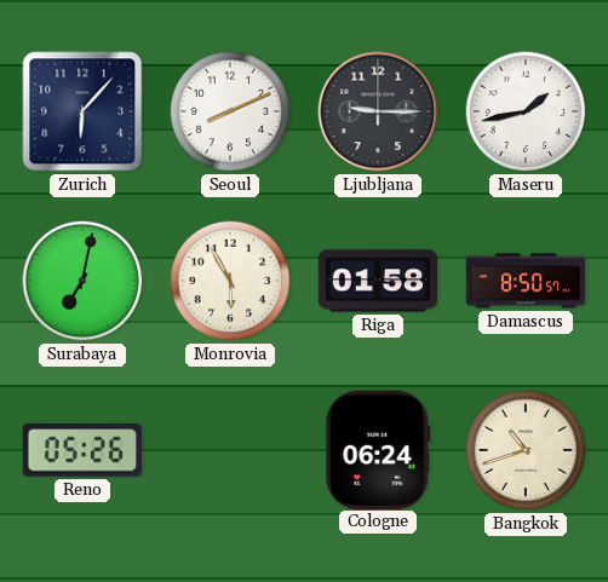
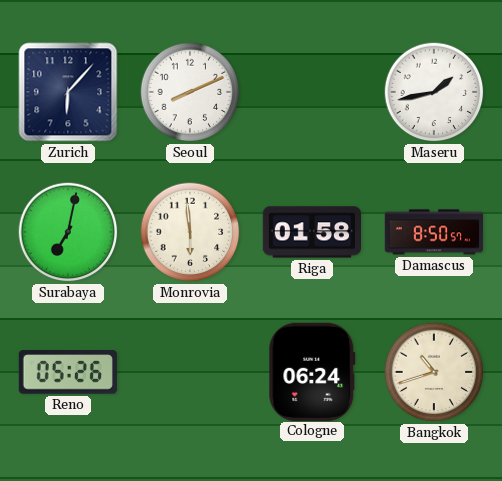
Ljubljana: 9:15 -> none
Monrovia: 5:55 -> 5:59
